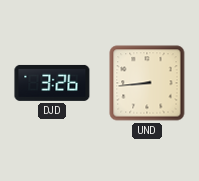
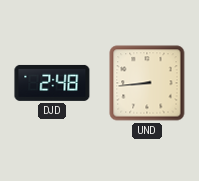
DJD: 3:26 -> 2:48
